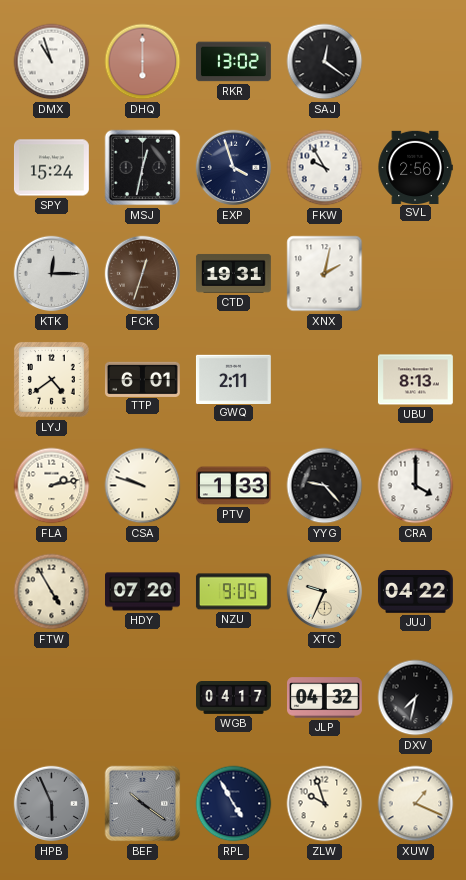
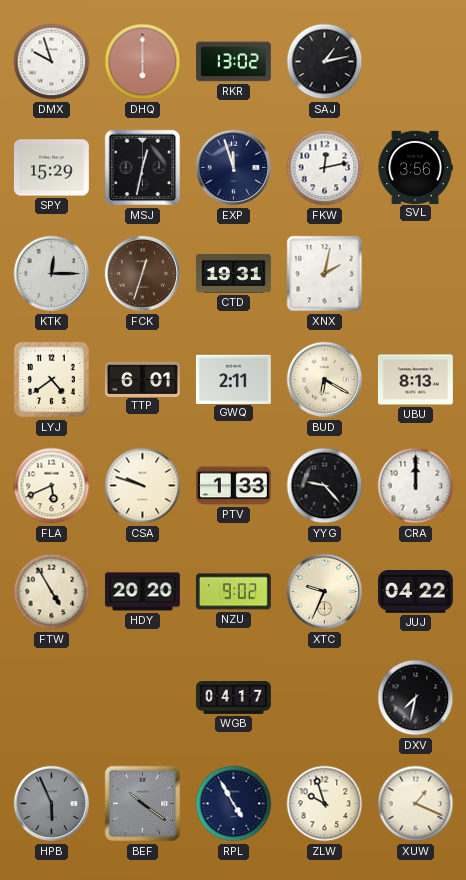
DMX: 10:57 -> 9:57
SAJ: 12:21 -> 1:13
SPY: 15:24 -> 15:29
EXP: 3:57 -> 11:57
FKW: 9:55 -> 12:13
SVL: 2:56 -> 3:56
BUD: none -> 6:20
FLA: 2:13 -> 5:41
CRA: 4:00 -> 12:00
HDY: 07:20 -> 20:20
NZU: 9:05 -> 9:02
JLP: 04:32 -> none
